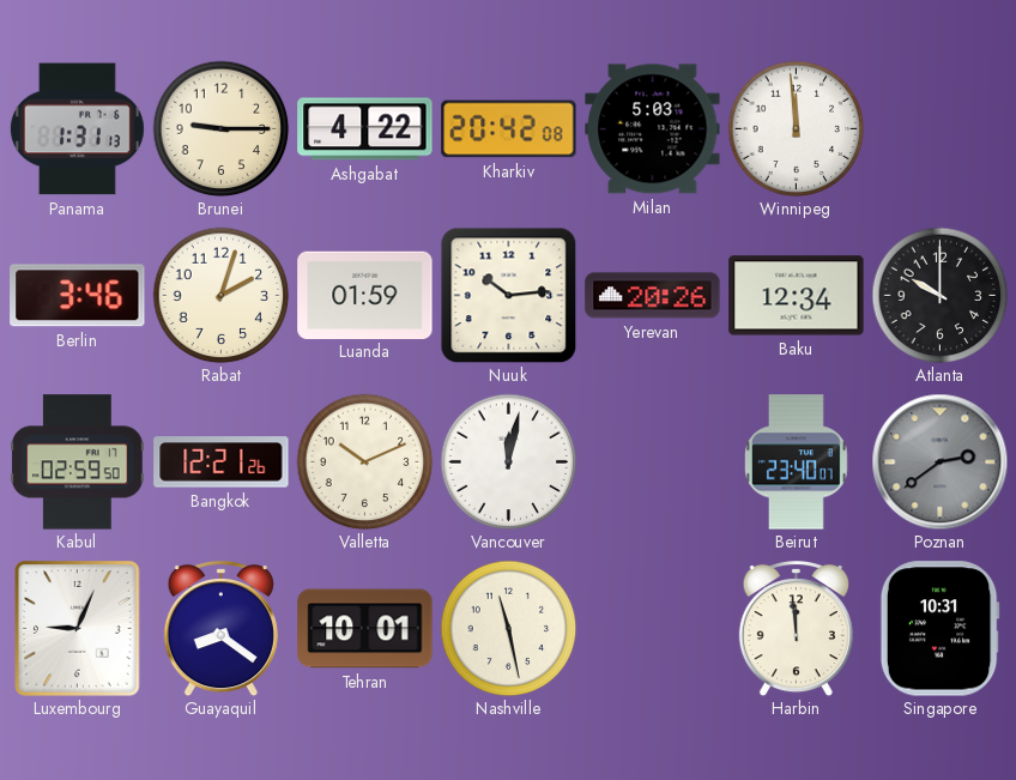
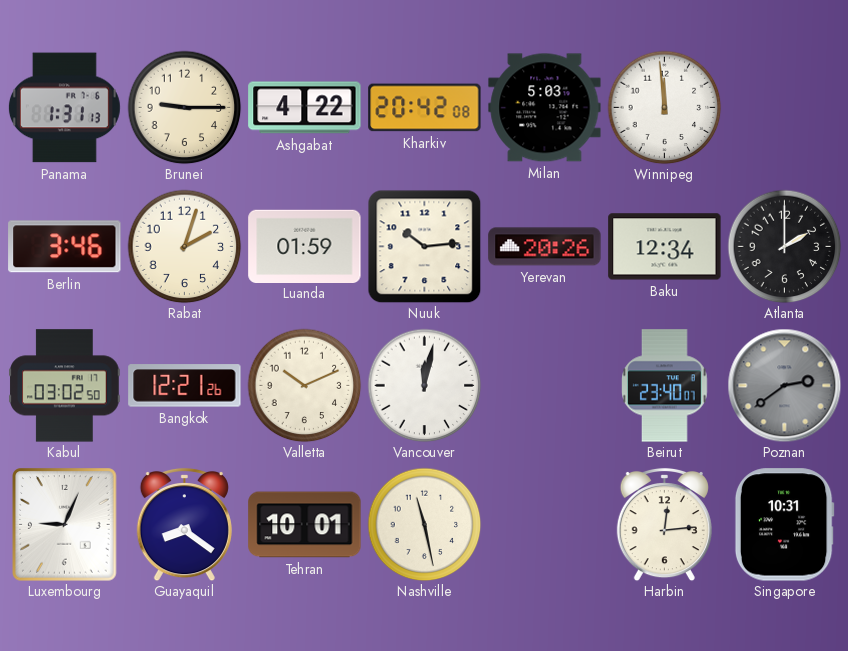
Atlanta: 10:00 -> 2:00
Kabul: 02:59 -> 03:02
Harbin: 11:59 -> 12:14
